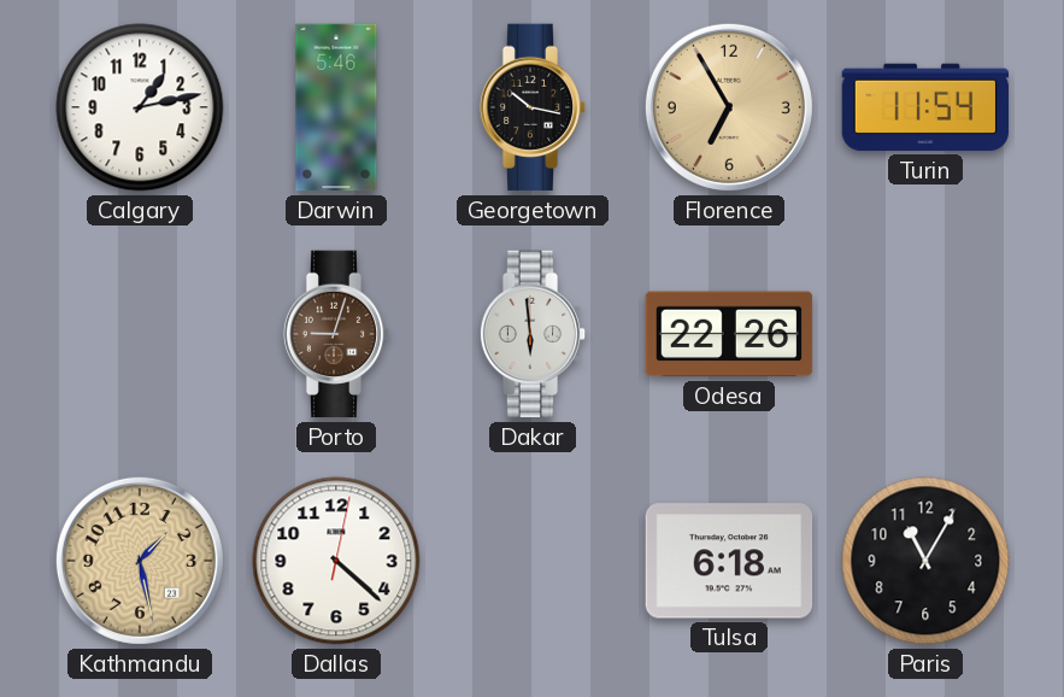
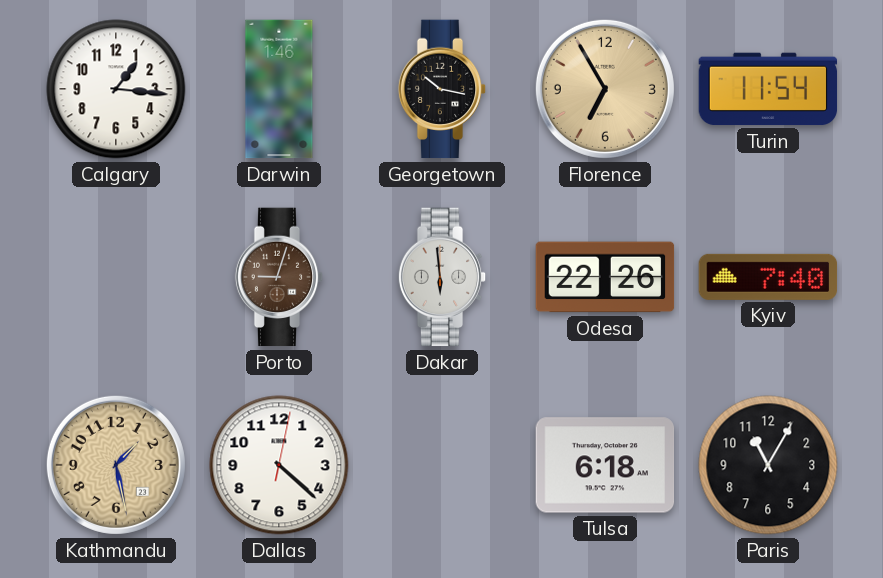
Calgary: 1:13 -> 1:16
Darwin: 5:46 -> 1:46
Kyiv: none -> 7:40
